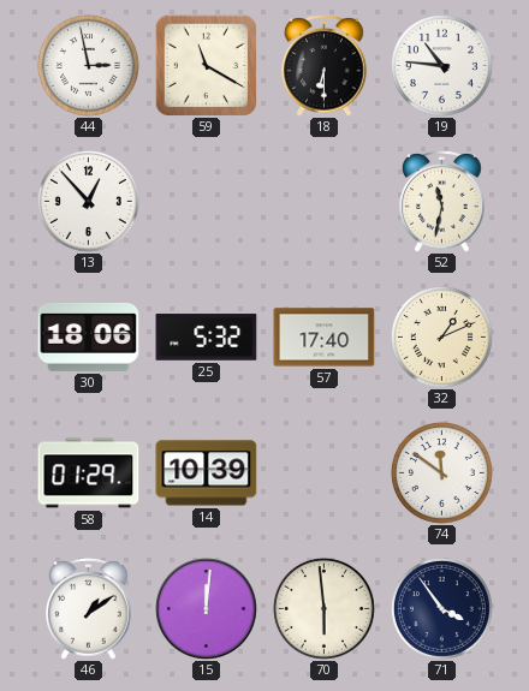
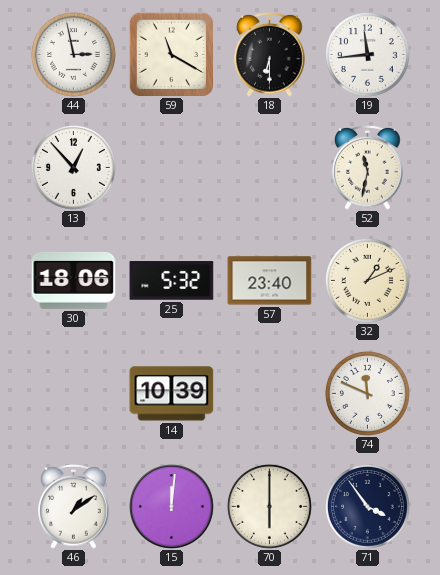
19: 10:46 -> 11:44
57: 17:40 -> 23:40
58: 01:29 -> none
74: 11:51 -> 11:49
70: 5:59 -> 6:00
